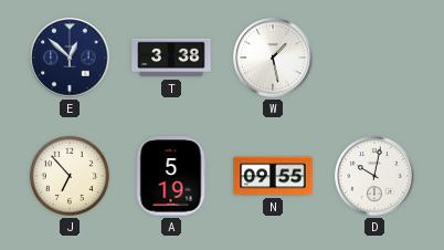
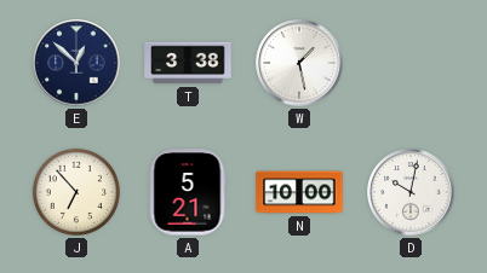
A: 5:19 -> 5:21
N: 09:55 -> 10:00
